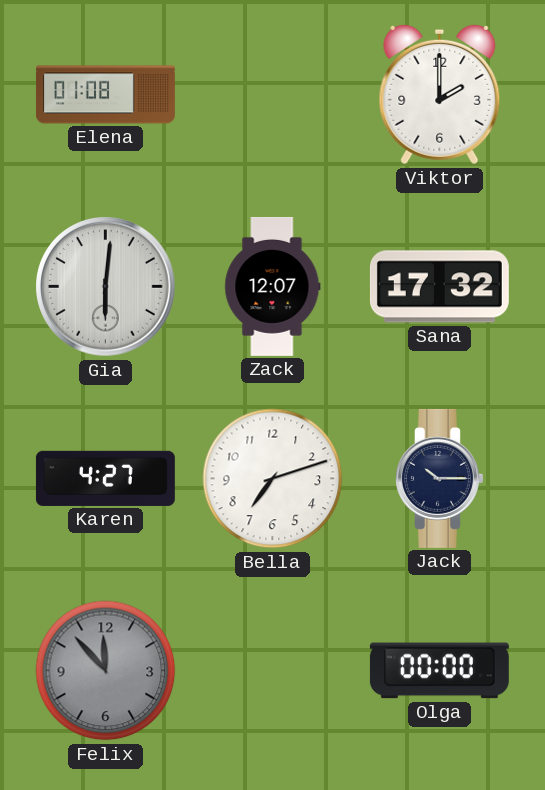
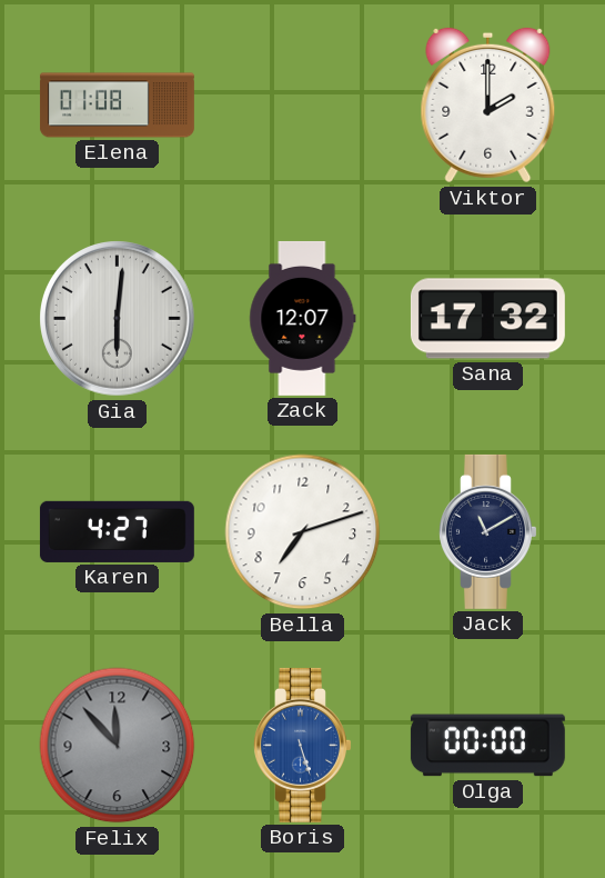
Jack: 10:15 -> 11:10
Boris: none -> 5:27
